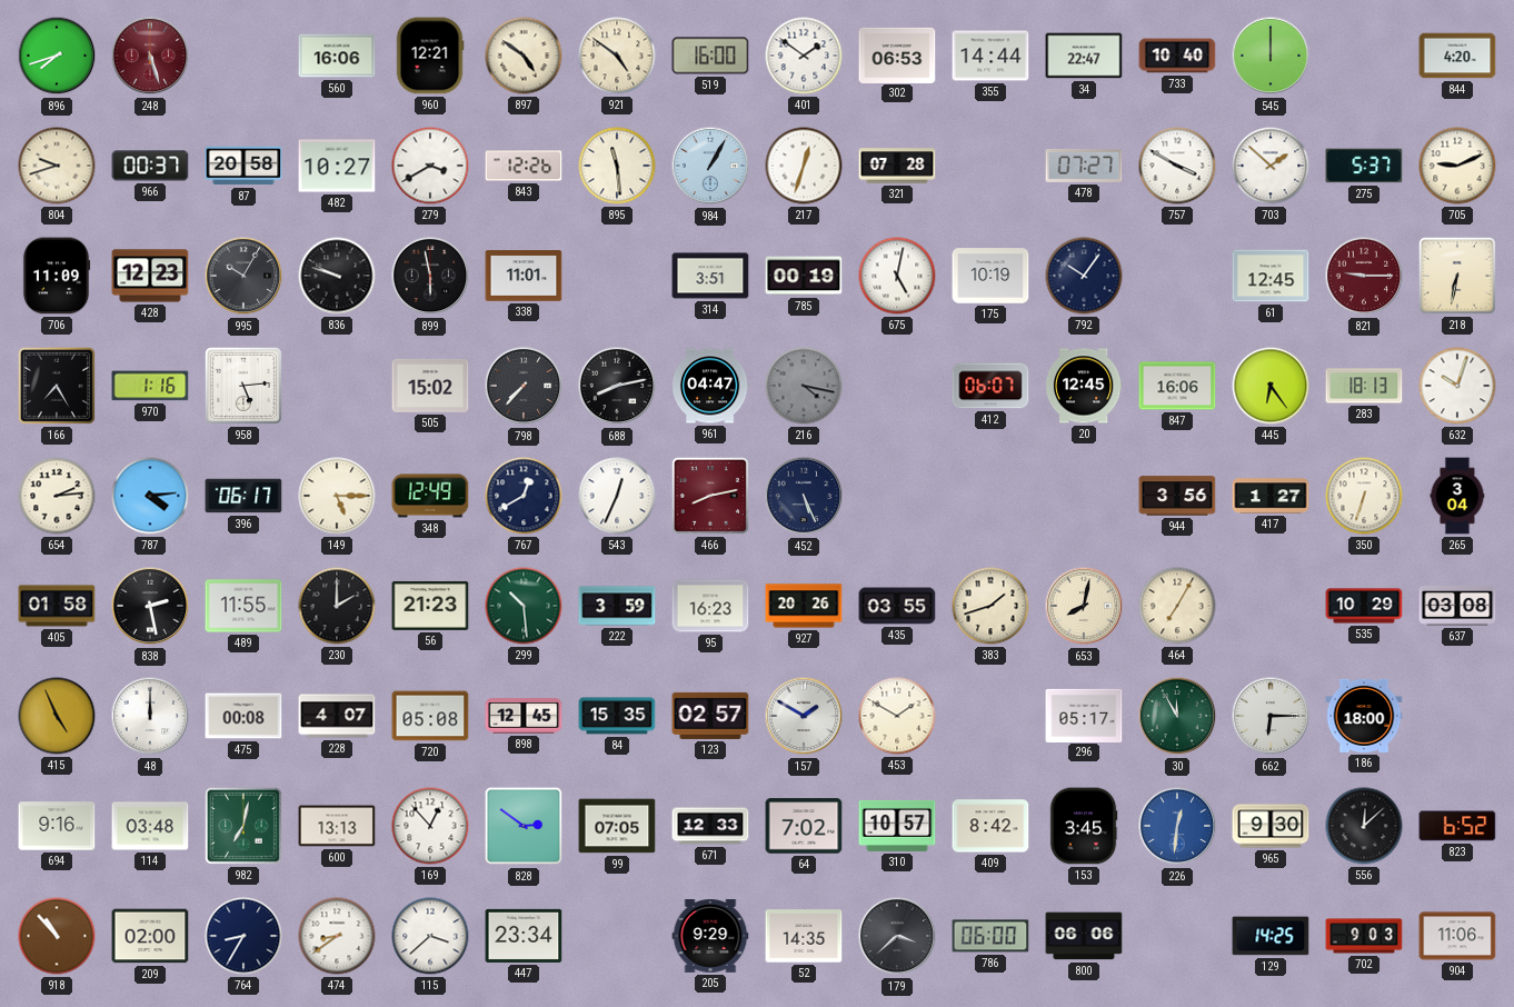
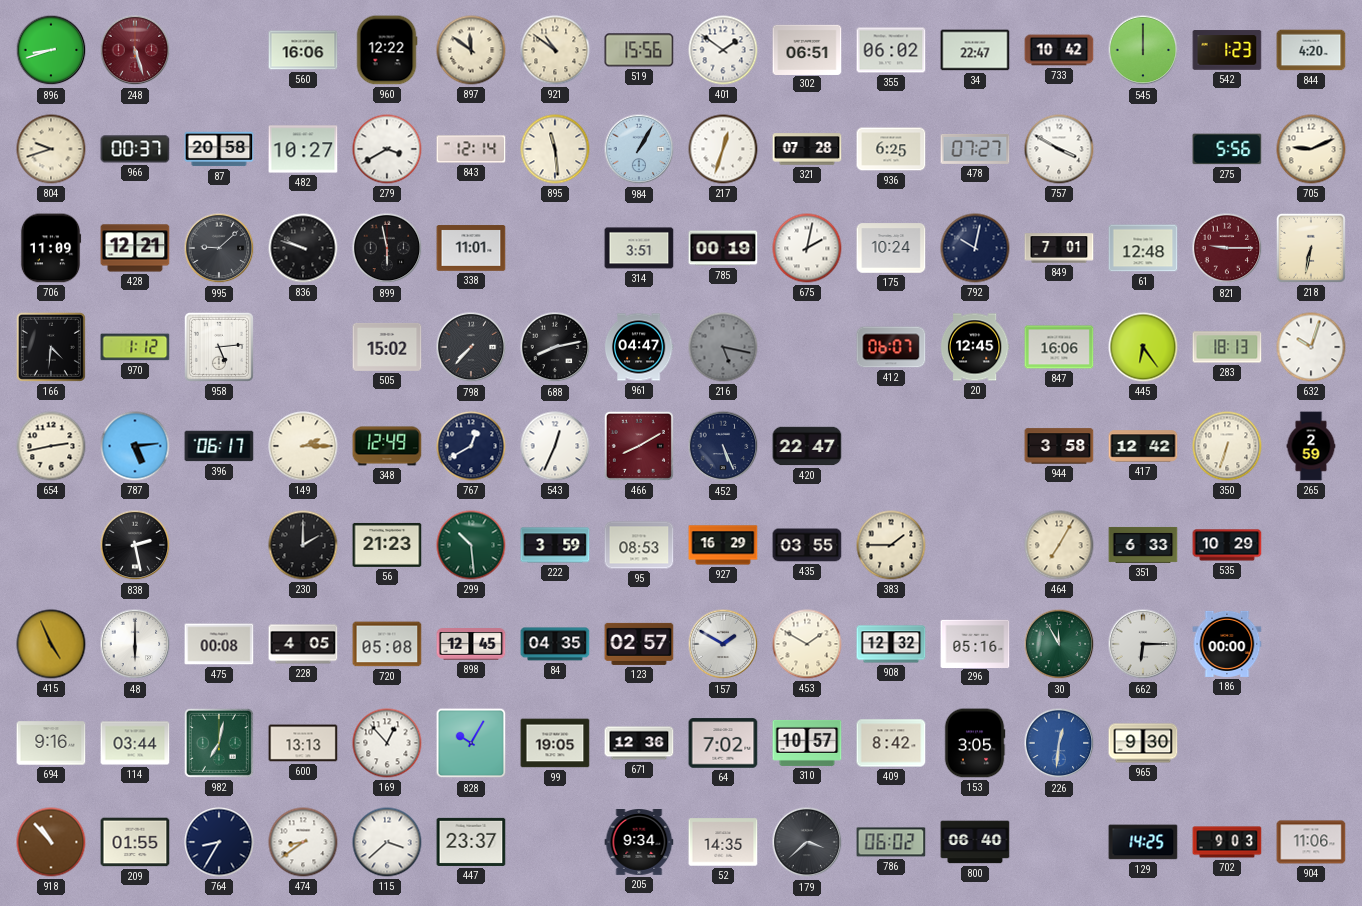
896: 7:42 -> 8:42
960: 12:21 -> 12:22
897: 4:51 -> 11:51
921: 4:51 -> 10:51
519: 16:00 -> 15:56
302: 06:53 -> 06:51
355: 14:44 -> 06:02
733: 10:40 -> 10:42
542: none -> 1:23
843: 12:26 -> 12:14
936: none -> 6:25
703: 1:52 -> none
275: 5:37 -> 5:56
428: 12:23 -> 12:21
995: 10:05 -> 9:08
675: 5:02 -> 2:02
175: 10:19 -> 10:24
792: 10:06 -> 10:02
849: none -> 7:01
61: 12:45 -> 12:48
166: 7:25 -> 4:31
970: 1:16 -> 1:12
216: 4:17 -> 5:17
654: 2:14 -> 2:43
787: 4:14 -> 5:14
149: 5:15 -> 2:15
466: 8:13 -> 8:10
420: none -> 22:47
944: 3:56 -> 3:58
417: 1:27 -> 12:42
265: 3:04 -> 2:59
405: 01:58 -> none
489: 11:55 -> none
95: 16:23 -> 08:53
927: 20:26 -> 16:29
383: 1:42 -> 1:45
653: 8:02 -> none
351: none -> 6:33
637: 03:08 -> none
48: 12:00 -> 6:00
228: 4:07 -> 4:05
84: 15:35 -> 04:35
908: none -> 12:32
296: 05:17 -> 05:16
186: 18:00 -> 00:00
114: 03:48 -> 03:44
828: 2:51 -> 10:05
99: 07:05 -> 19:05
671: 12:33 -> 12:36
153: 3:45 -> 3:05
556: 12:08 -> none
823: 6:52 -> none
209: 02:00 -> 01:55
447: 23:34 -> 23:37
205: 9:29 -> 9:34
786: 06:00 -> 06:02
800: 06:06 -> 06:40
